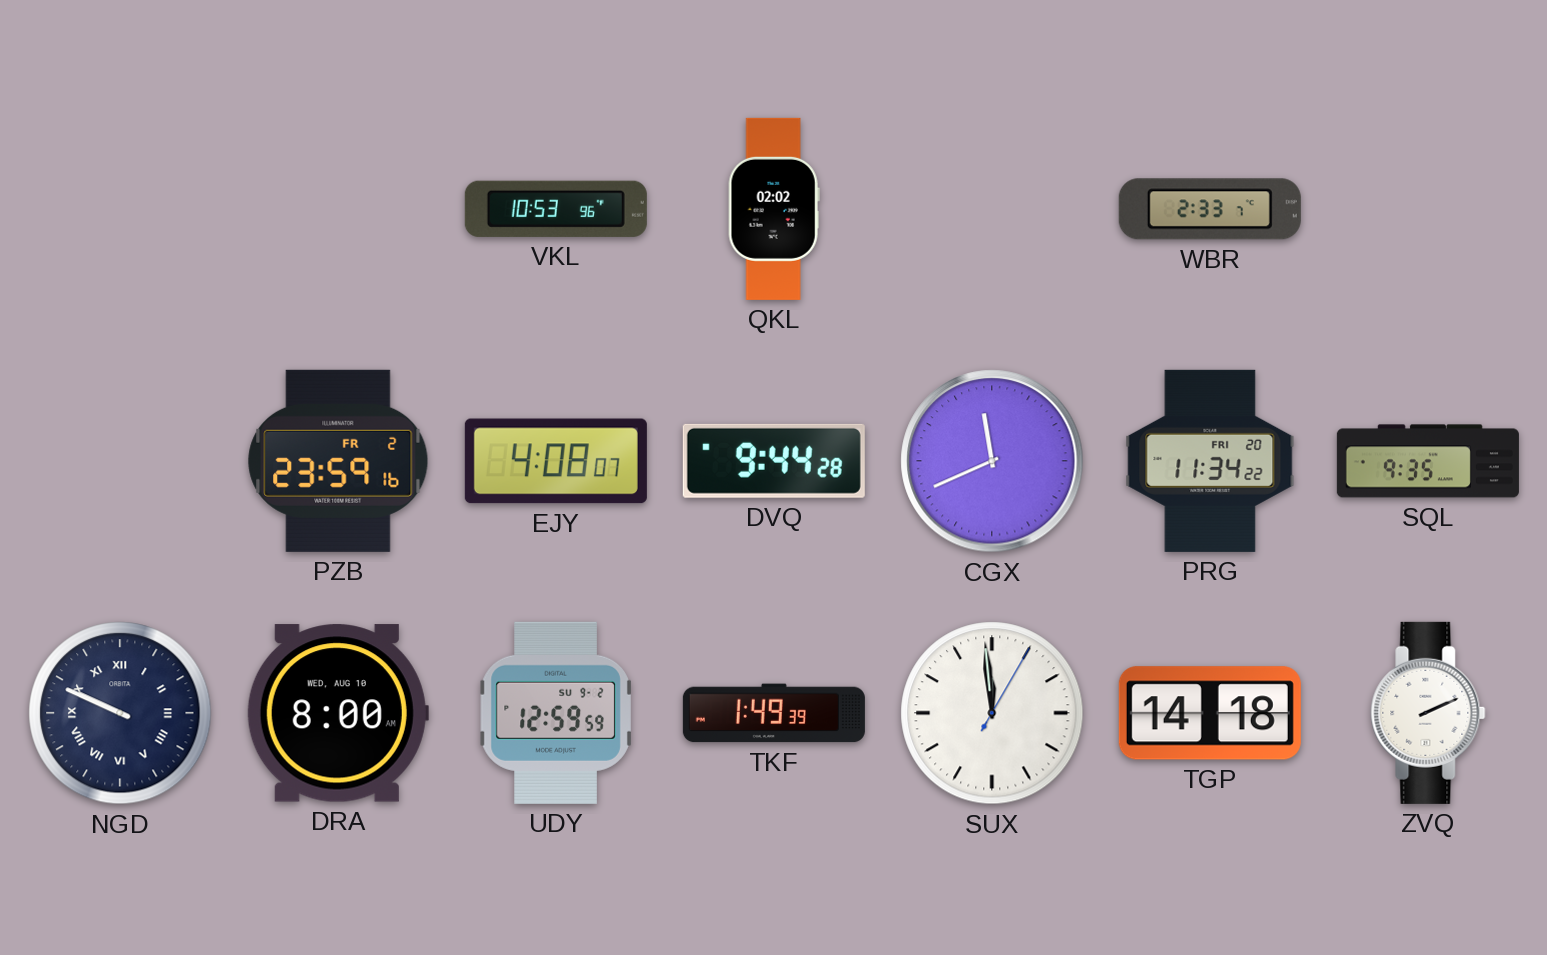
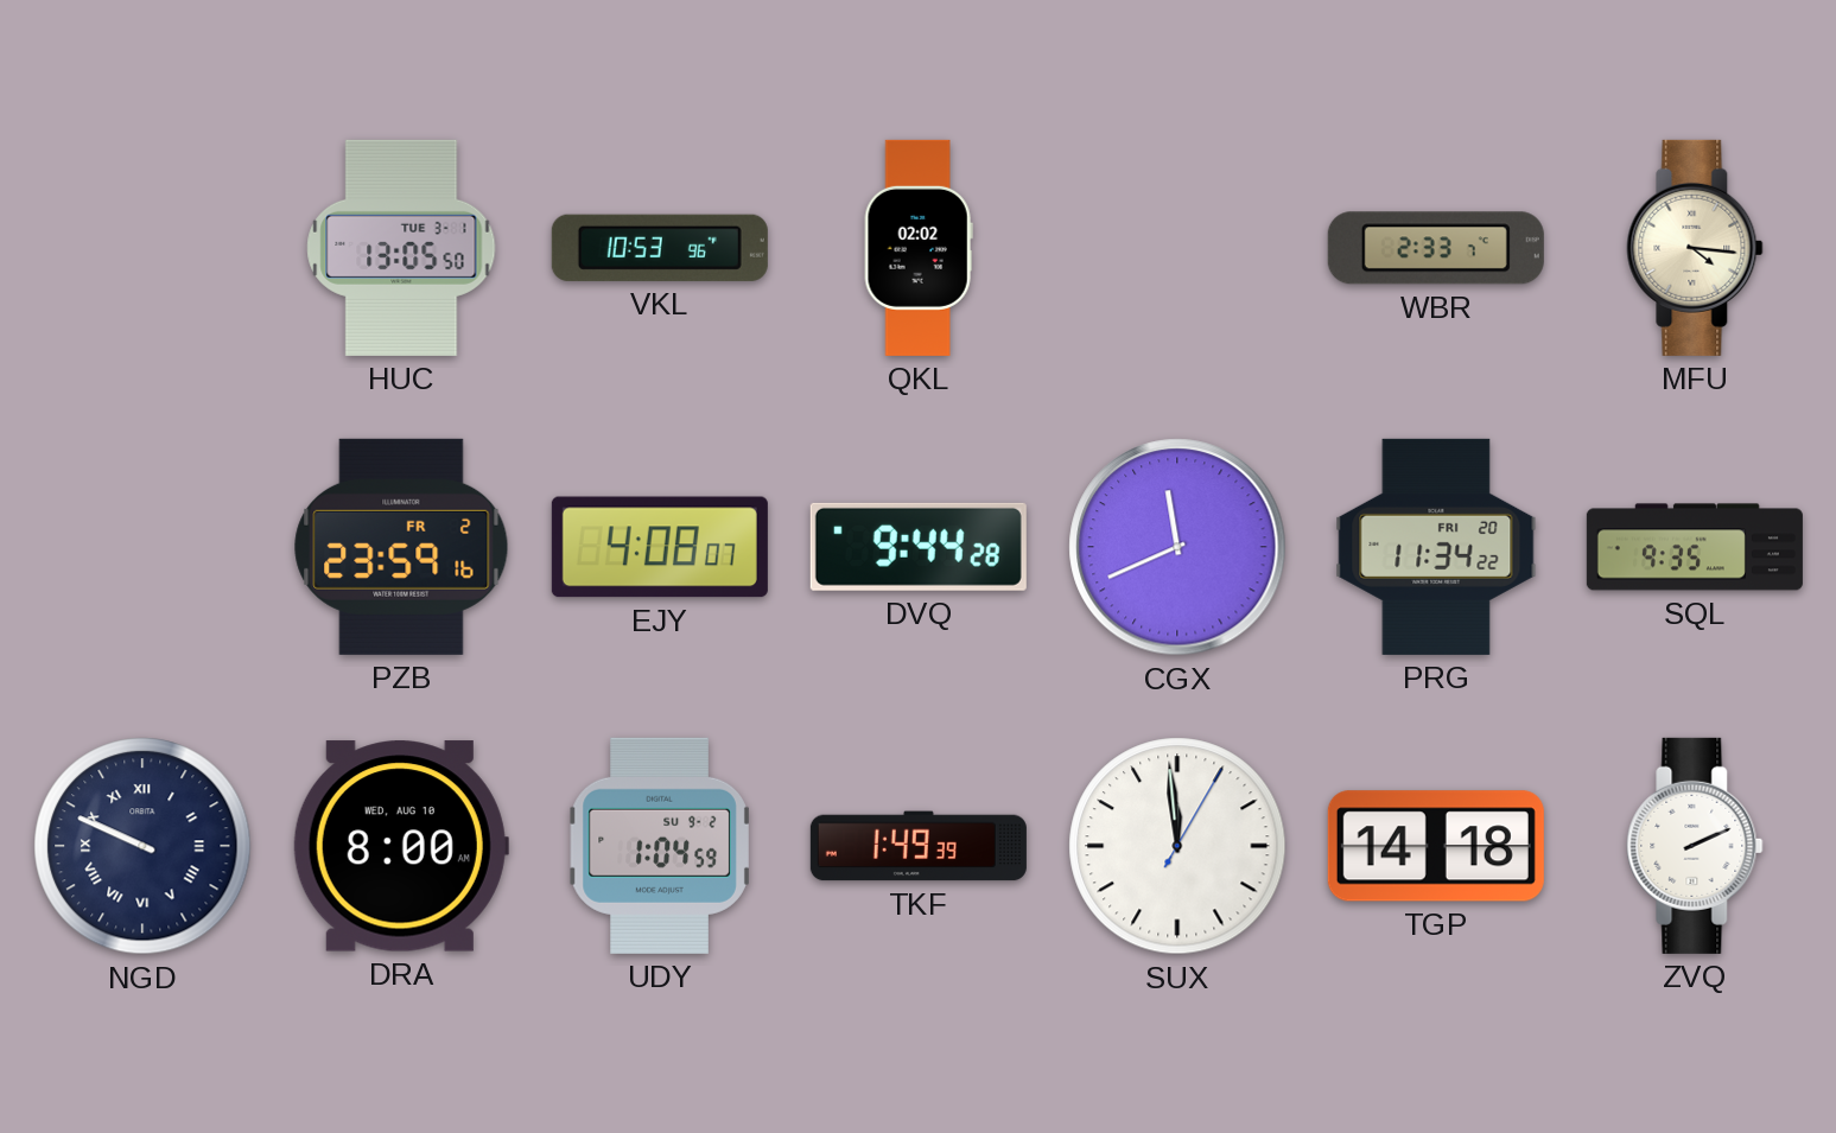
HUC: none -> 13:05
MFU: none -> 4:16
UDY: 12:59 -> 1:04
